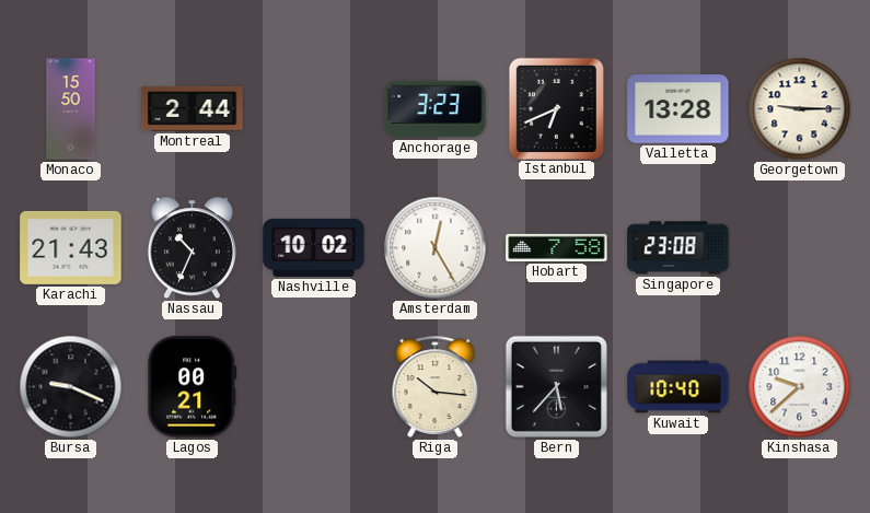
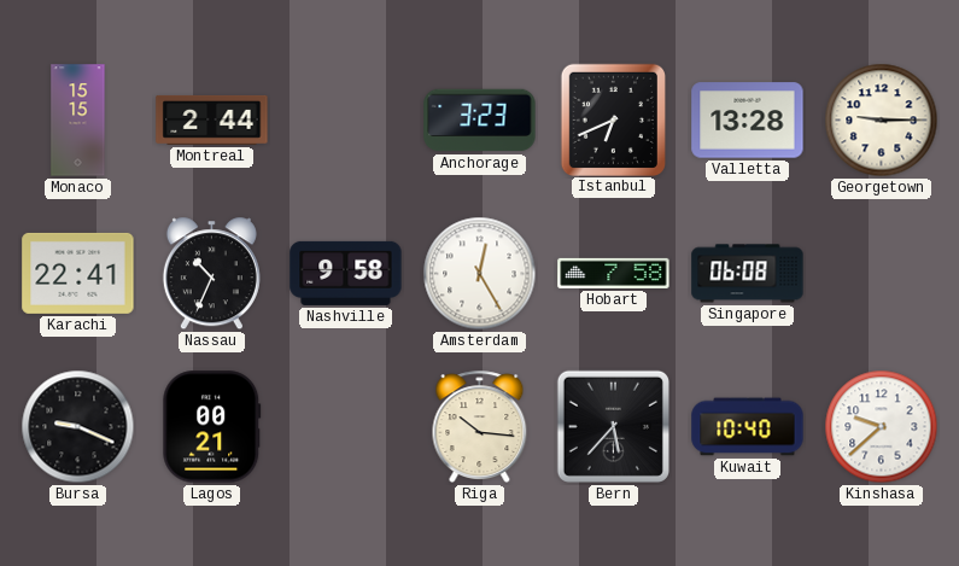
Monaco: 15:50 -> 15:15
Karachi: 21:43 -> 22:41
Nashville: 10:02 -> 9:58
Singapore: 23:08 -> 06:08
